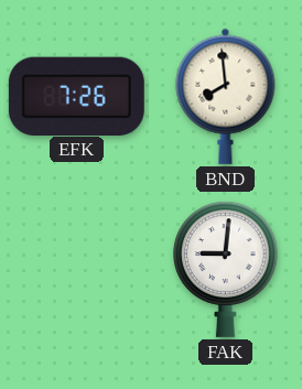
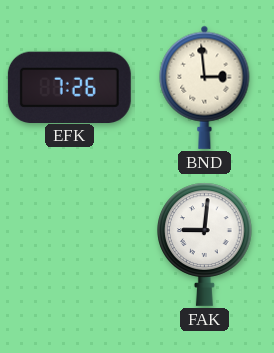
BND: 7:59 -> 2:59
